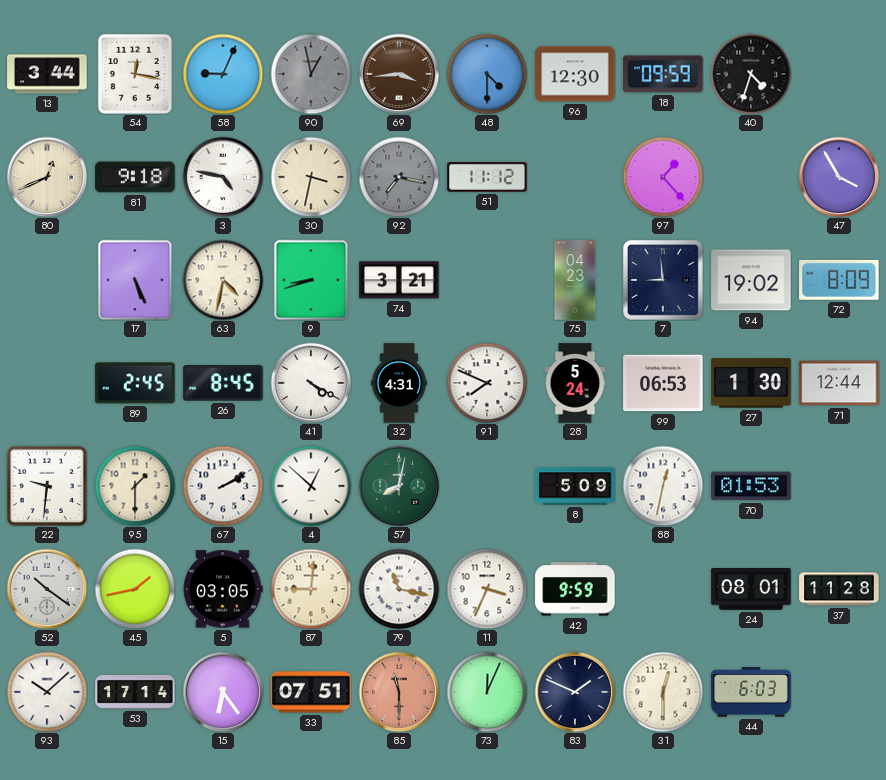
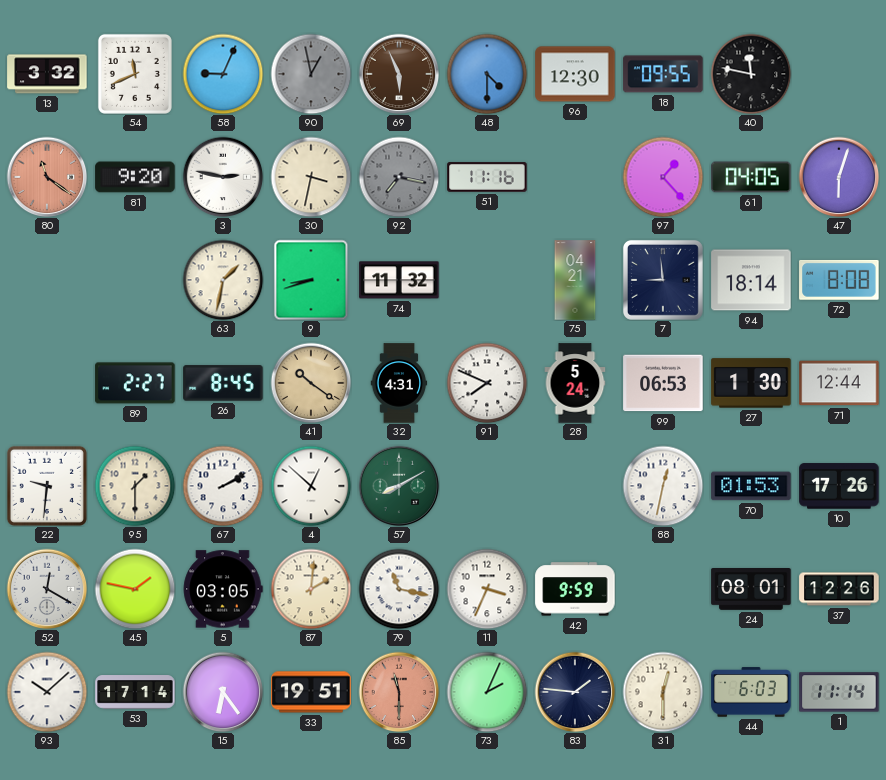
13: 3:44 -> 3:32
54: 12:17 -> 11:41
69: 3:44 -> 5:56
18: 09:59 -> 09:55
40: 4:33 -> 11:47
80: 12:41 -> 11:21
80 dial: cream -> salmon
81: 9:18 -> 9:20
3: 4:47 -> 2:47
51: 11:12 -> 11:16
61: none -> 04:05
47: 3:55 -> 6:03
17: 5:26 -> none
63: 4:32 -> 1:32
74: 3:21 -> 11:32
75: 04:23 -> 04:21
94: 19:02 -> 18:14
72: 8:09 -> 8:08
89: 2:45 -> 2:27
41: 4:20 -> 10:21
41 dial: white -> champagne
57: 8:02 -> 8:10
8: 5:09 -> none
10: none -> 17:26
52: 10:21 -> 12:20
45: 1:43 -> 1:47
87: 9:01 -> 2:01
37: 11:28 -> 12:26
33: 07:51 -> 19:51
73: 12:04 -> 2:04
83: 1:49 -> 1:46
1: none -> 11:14
